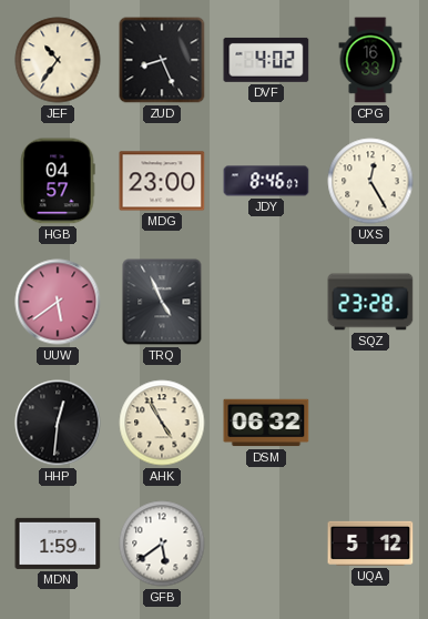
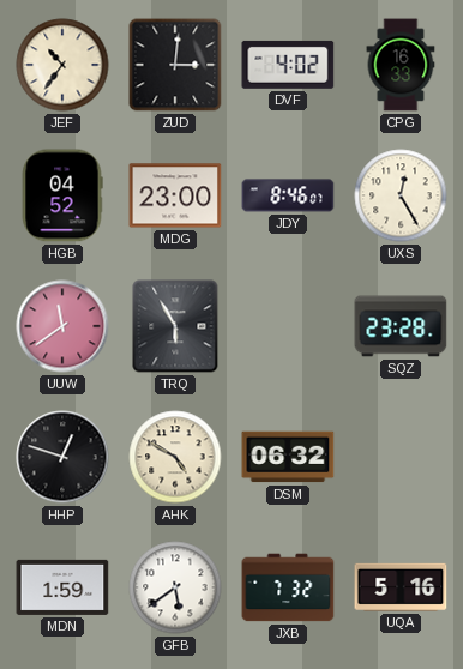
ZUD: 8:26 -> 3:01
HGB: 04:57 -> 04:52
UUW: 5:39 -> 11:39
TRQ: 4:56 -> 5:55
HHP: 12:31 -> 12:48
AHK: 4:55 -> 4:50
JXB: none -> 7:32
UQA: 5:12 -> 5:16
